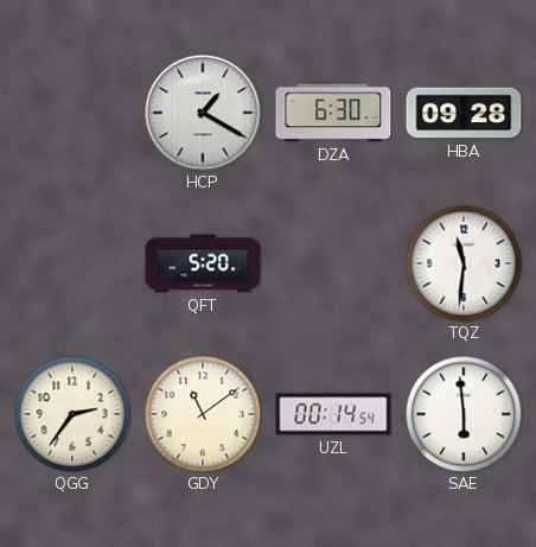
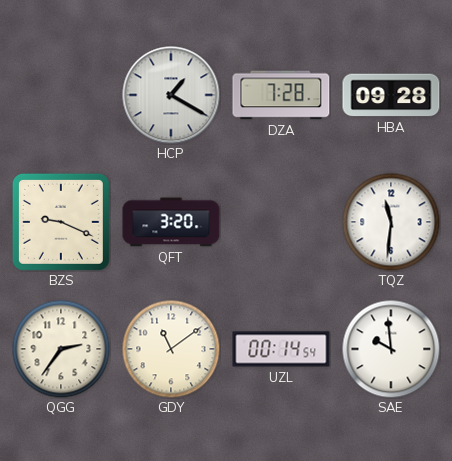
DZA: 6:30 -> 7:28
BZS: none -> 9:19
QFT: 5:20 -> 3:20
SAE: 5:59 -> 9:59
